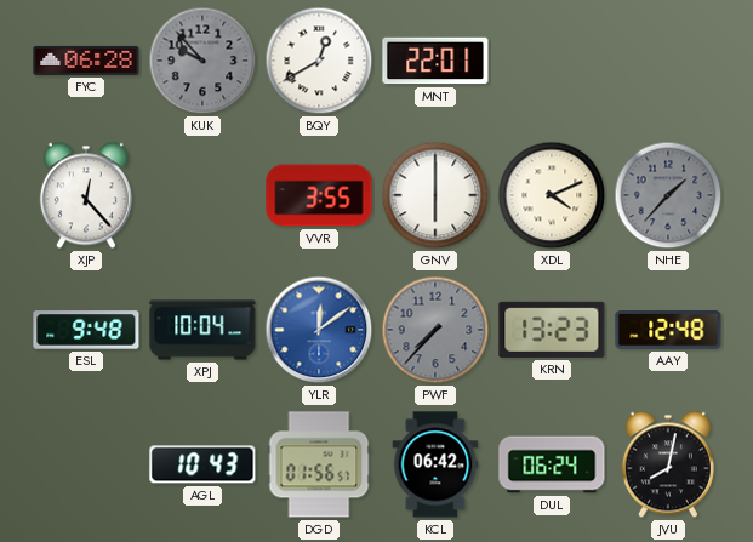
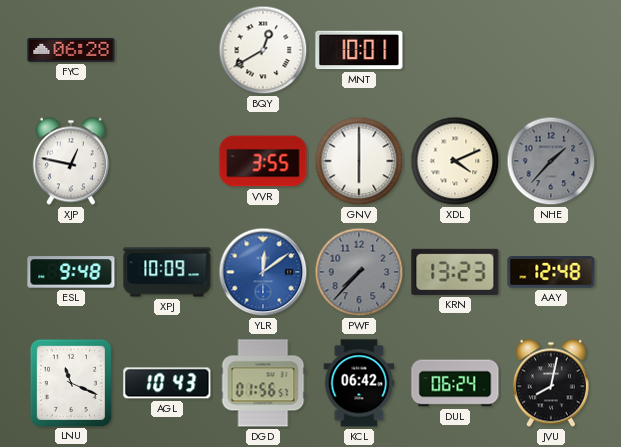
KUK: 9:53 -> none
MNT: 22:01 -> 10:01
XJP: 12:23 -> 12:47
XPJ: 10:04 -> 10:09
LNU: none -> 11:19
